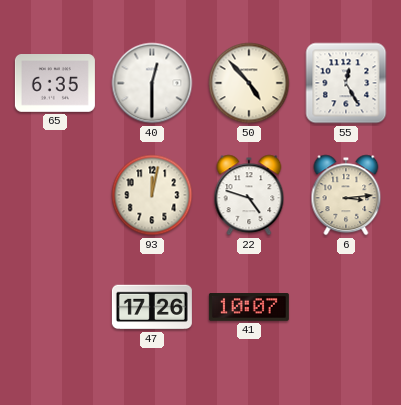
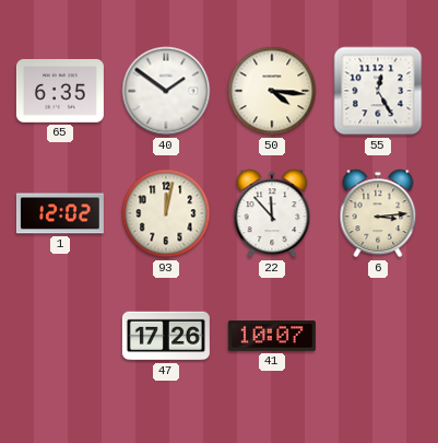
40: 12:30 -> 1:51
50: 4:53 -> 4:16
1: none -> 12:02
22: 4:48 -> 11:53
